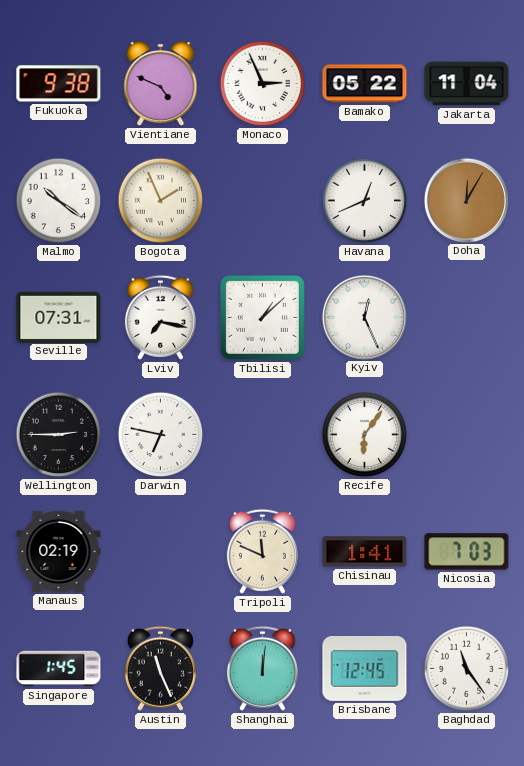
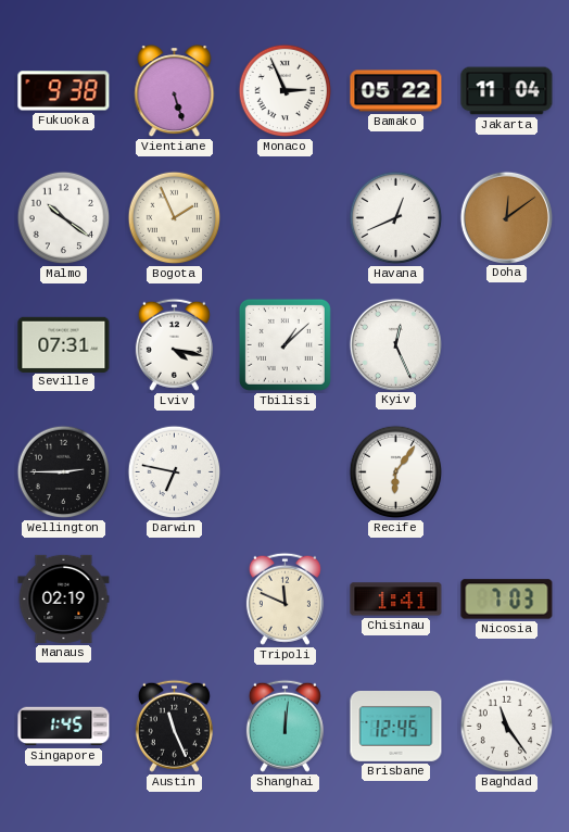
Vientiane: 4:49 -> 5:27
Doha: 12:05 -> 12:09
Lviv: 7:17 -> 4:17
